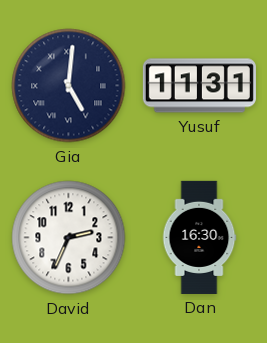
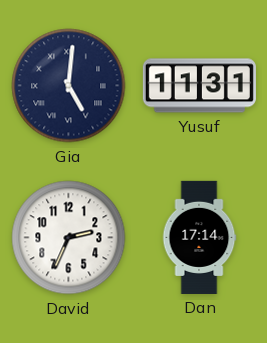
Dan: 16:30 -> 17:14
